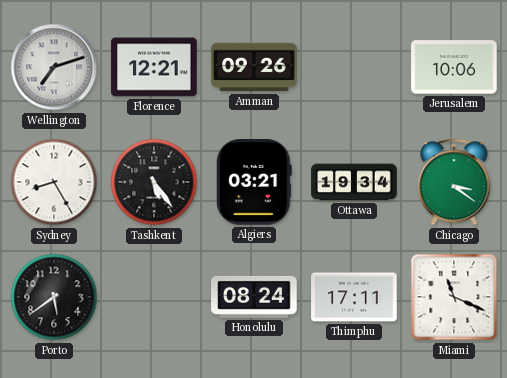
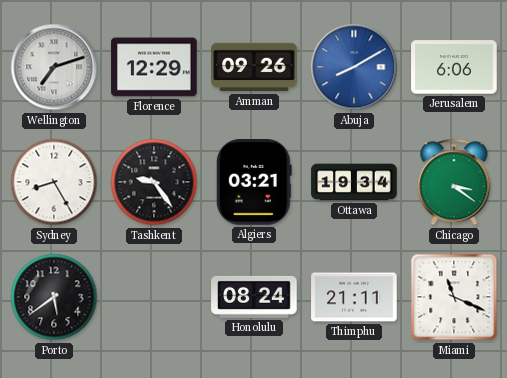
Florence: 12:21 -> 12:29
Abuja: none -> 8:10
Jerusalem: 10:06 -> 6:06
Tashkent: 5:24 -> 9:24
Thimphu: 17:11 -> 21:11
